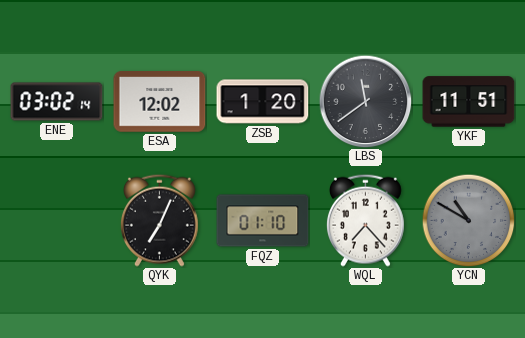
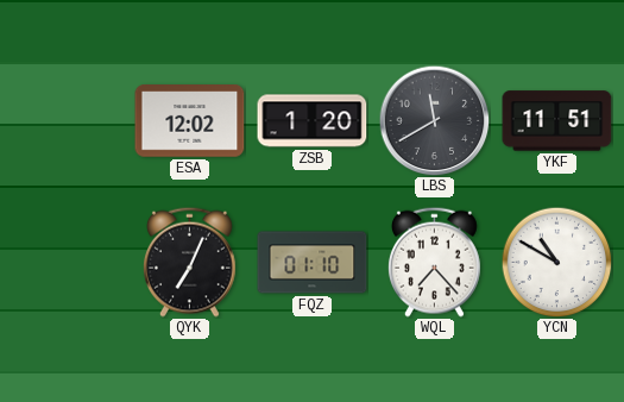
ENE: 03:02 -> none
LBS: 11:39 -> 11:40
YCN dial: grey -> white
